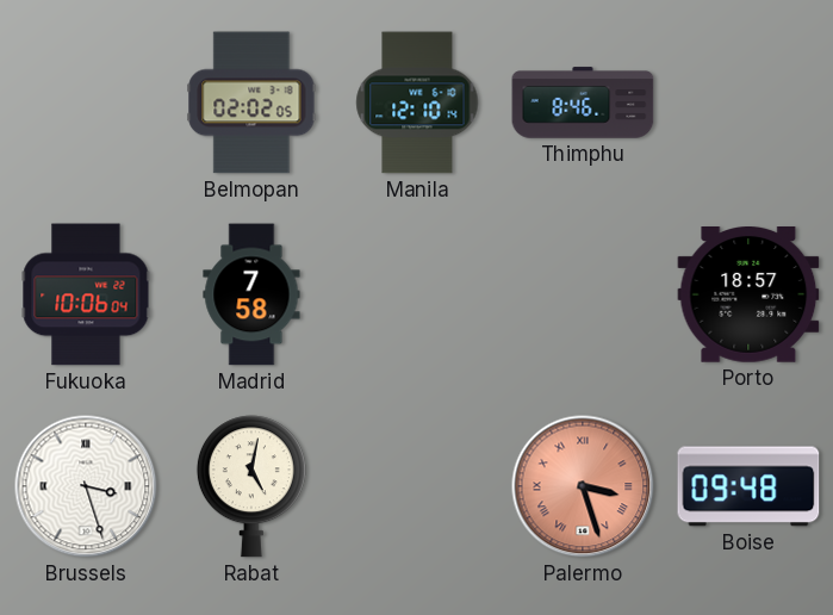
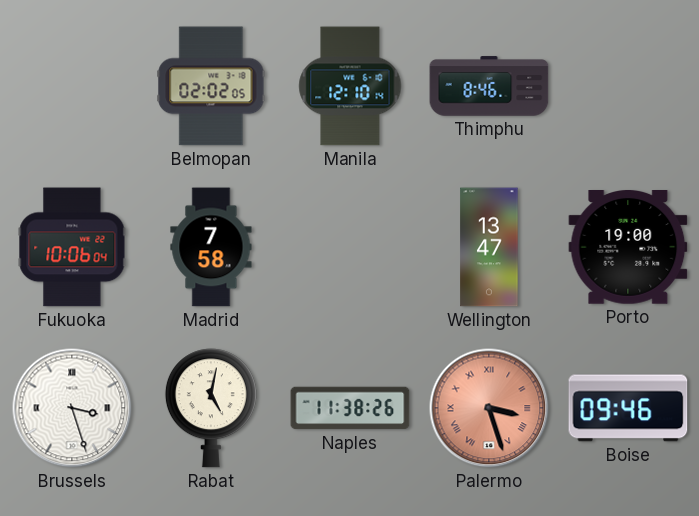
Wellington: none -> 13:47
Porto: 18:57 -> 19:00
Naples: none -> 11:38
Boise: 09:48 -> 09:46
